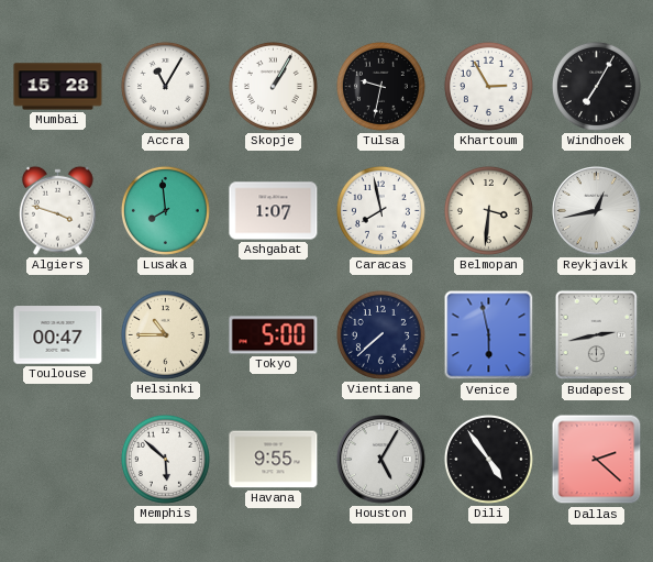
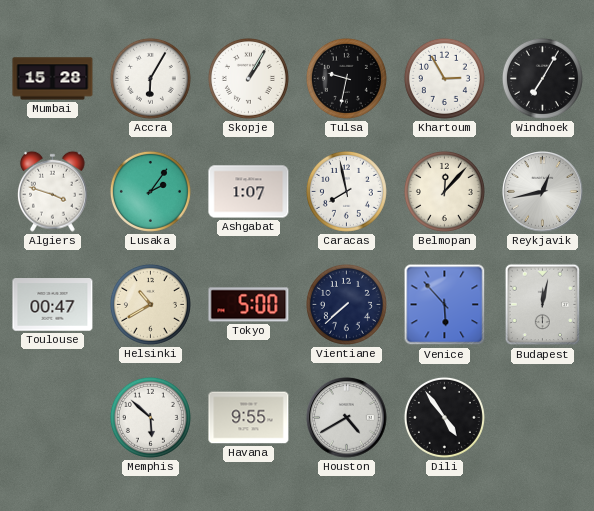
Accra: 11:05 -> 6:05
Lusaka: 7:59 -> 2:06
Belmopan: 3:31 -> 12:07
Helsinki: 10:45 -> 10:40
Venice: 5:58 -> 5:53
Budapest: 2:43 -> 12:02
Houston: 5:05 -> 4:40
Dallas: 2:22 -> none
